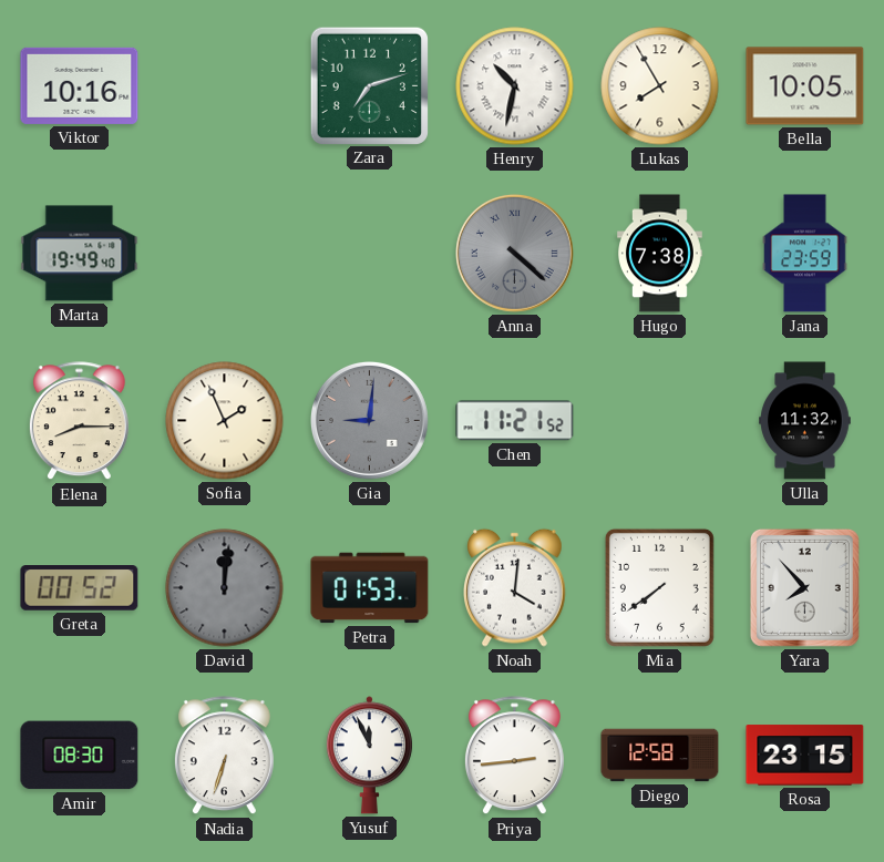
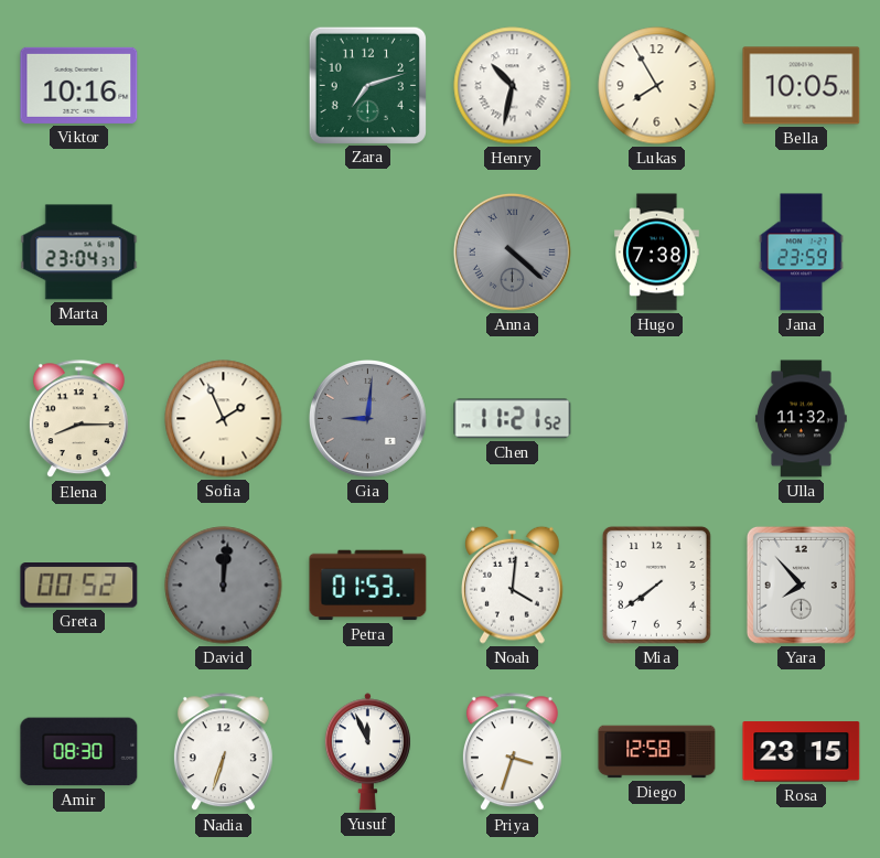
Marta: 19:49 -> 23:04
Priya: 2:44 -> 3:33
